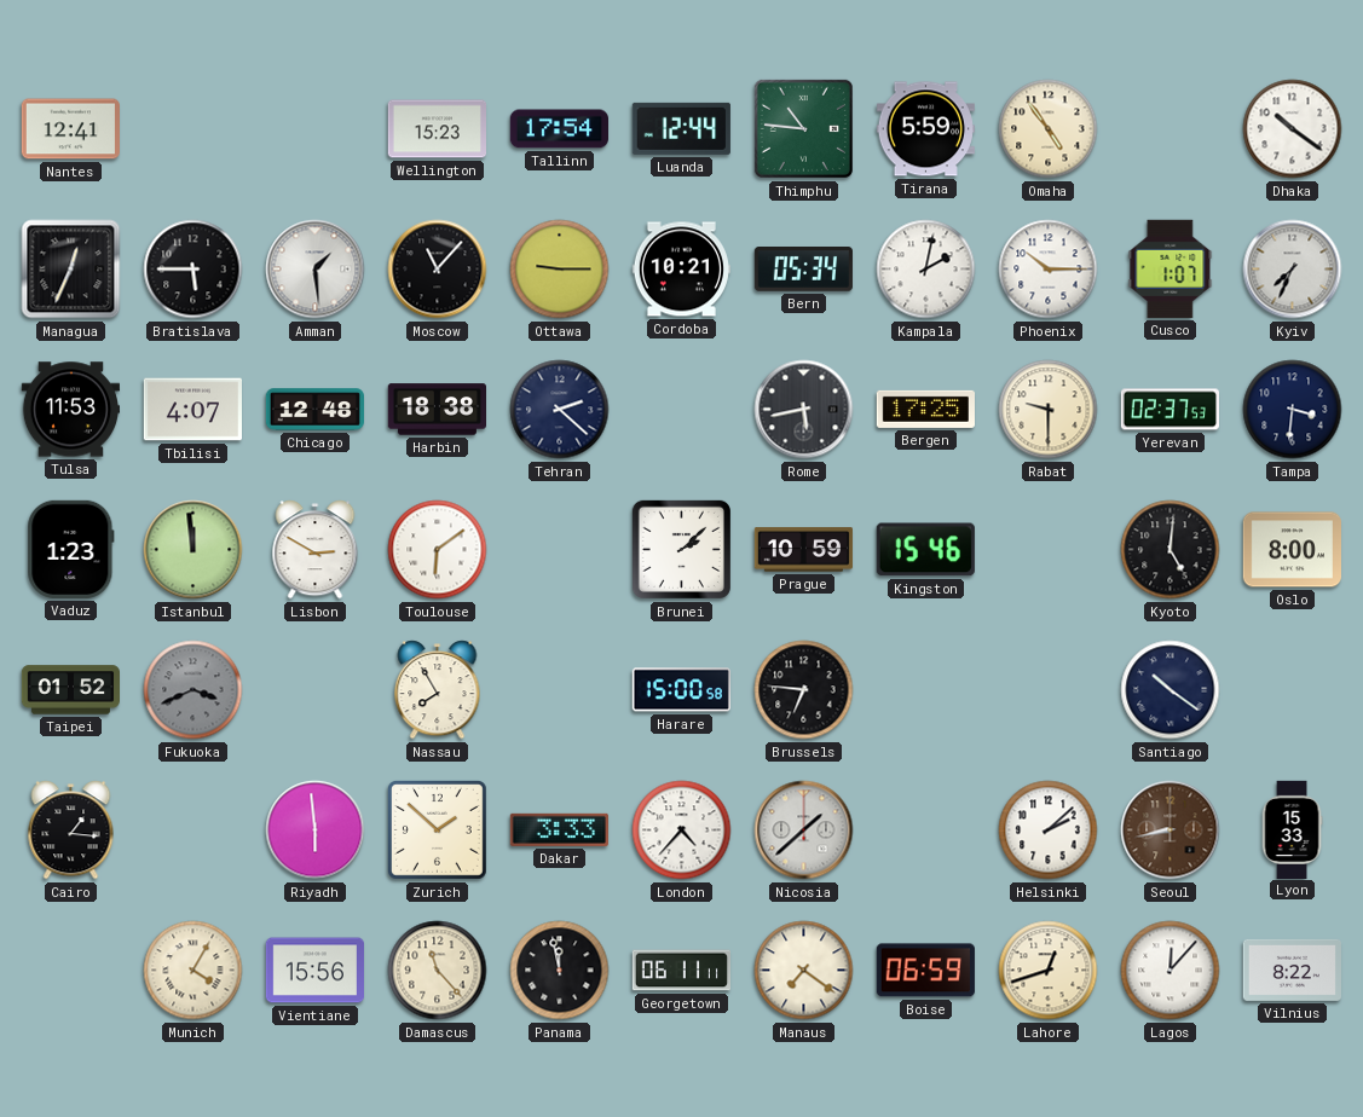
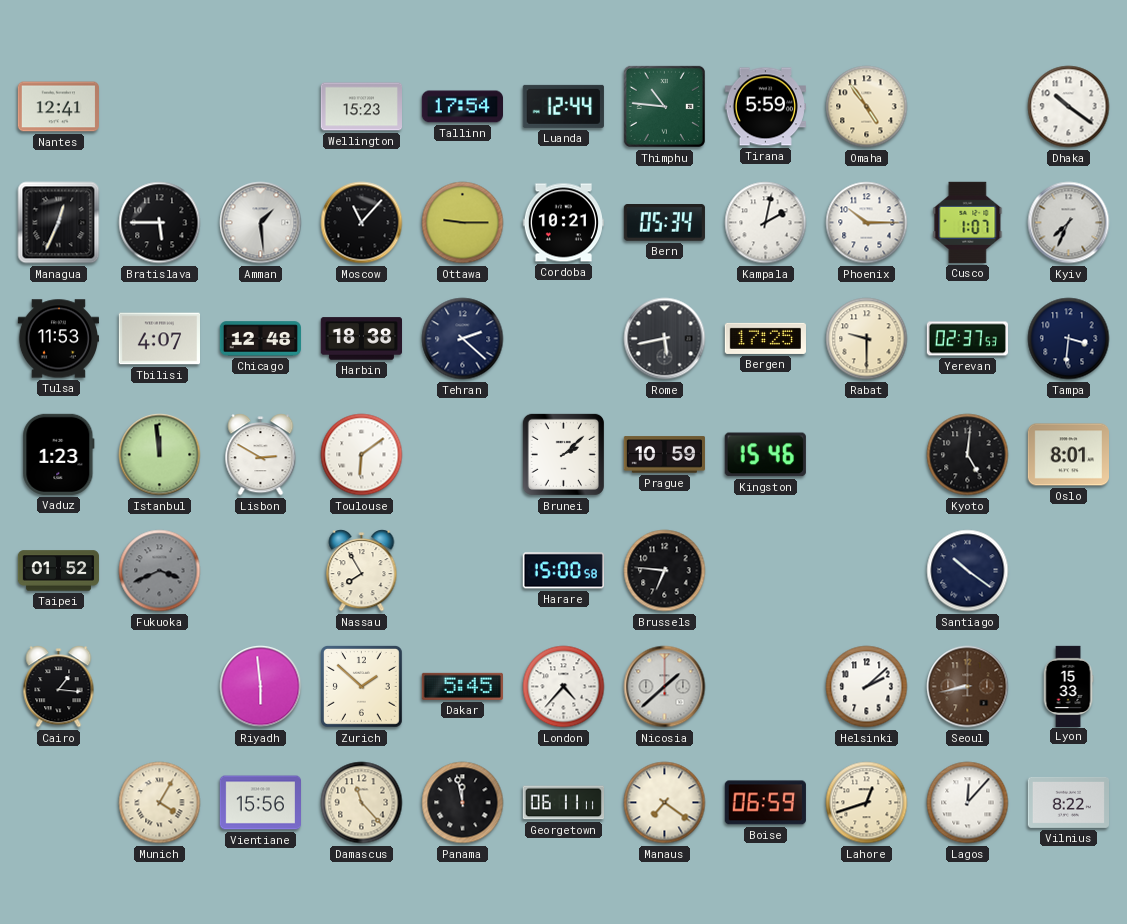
Oslo: 8:00 -> 8:01
Dakar: 3:33 -> 5:45
